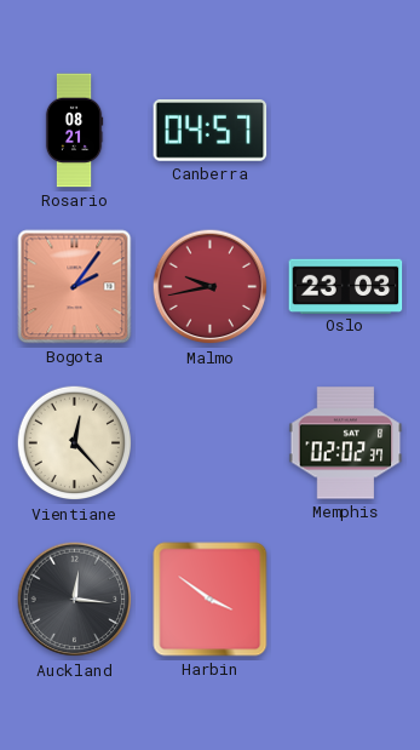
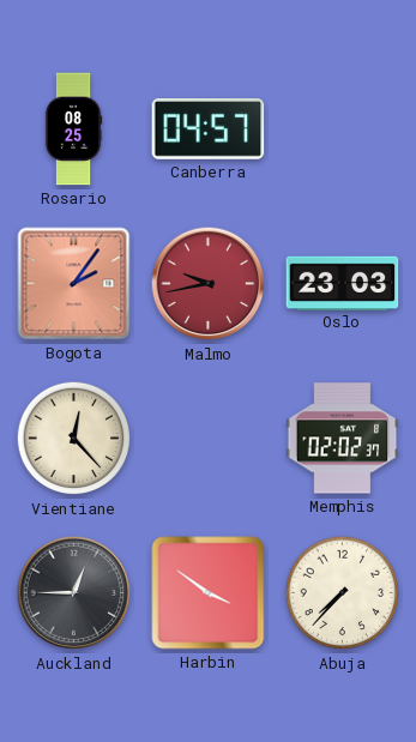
Rosario: 08:21 -> 08:25
Auckland: 12:16 -> 12:45
Abuja: none -> 7:37
